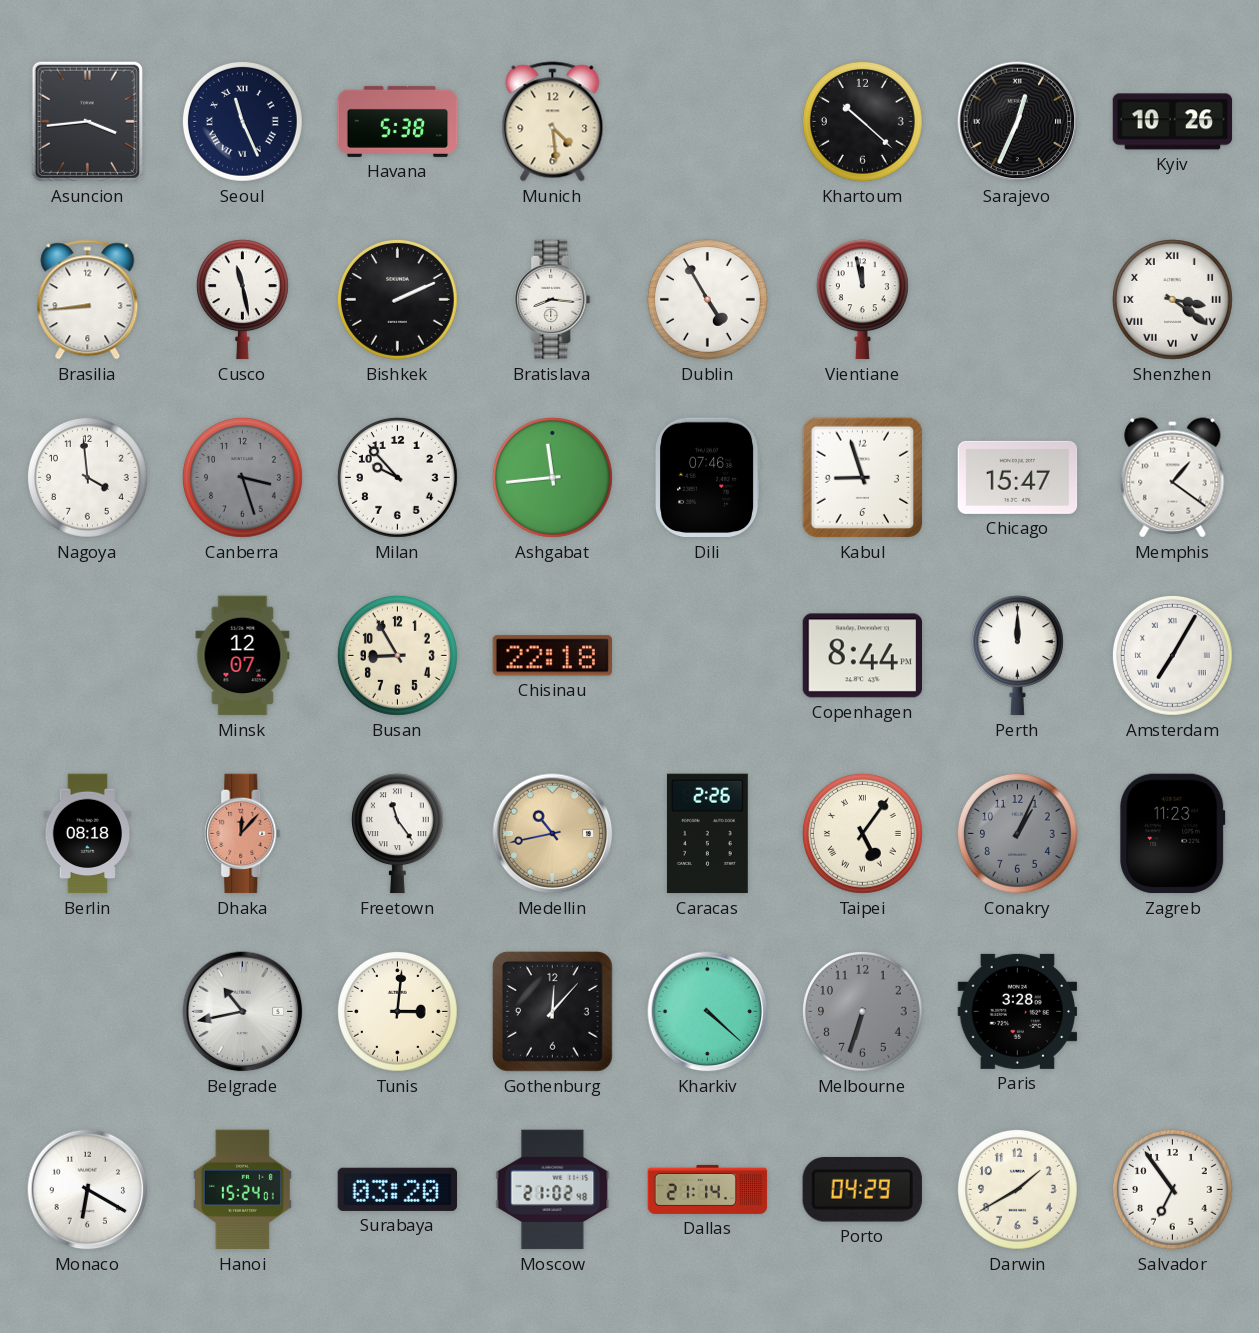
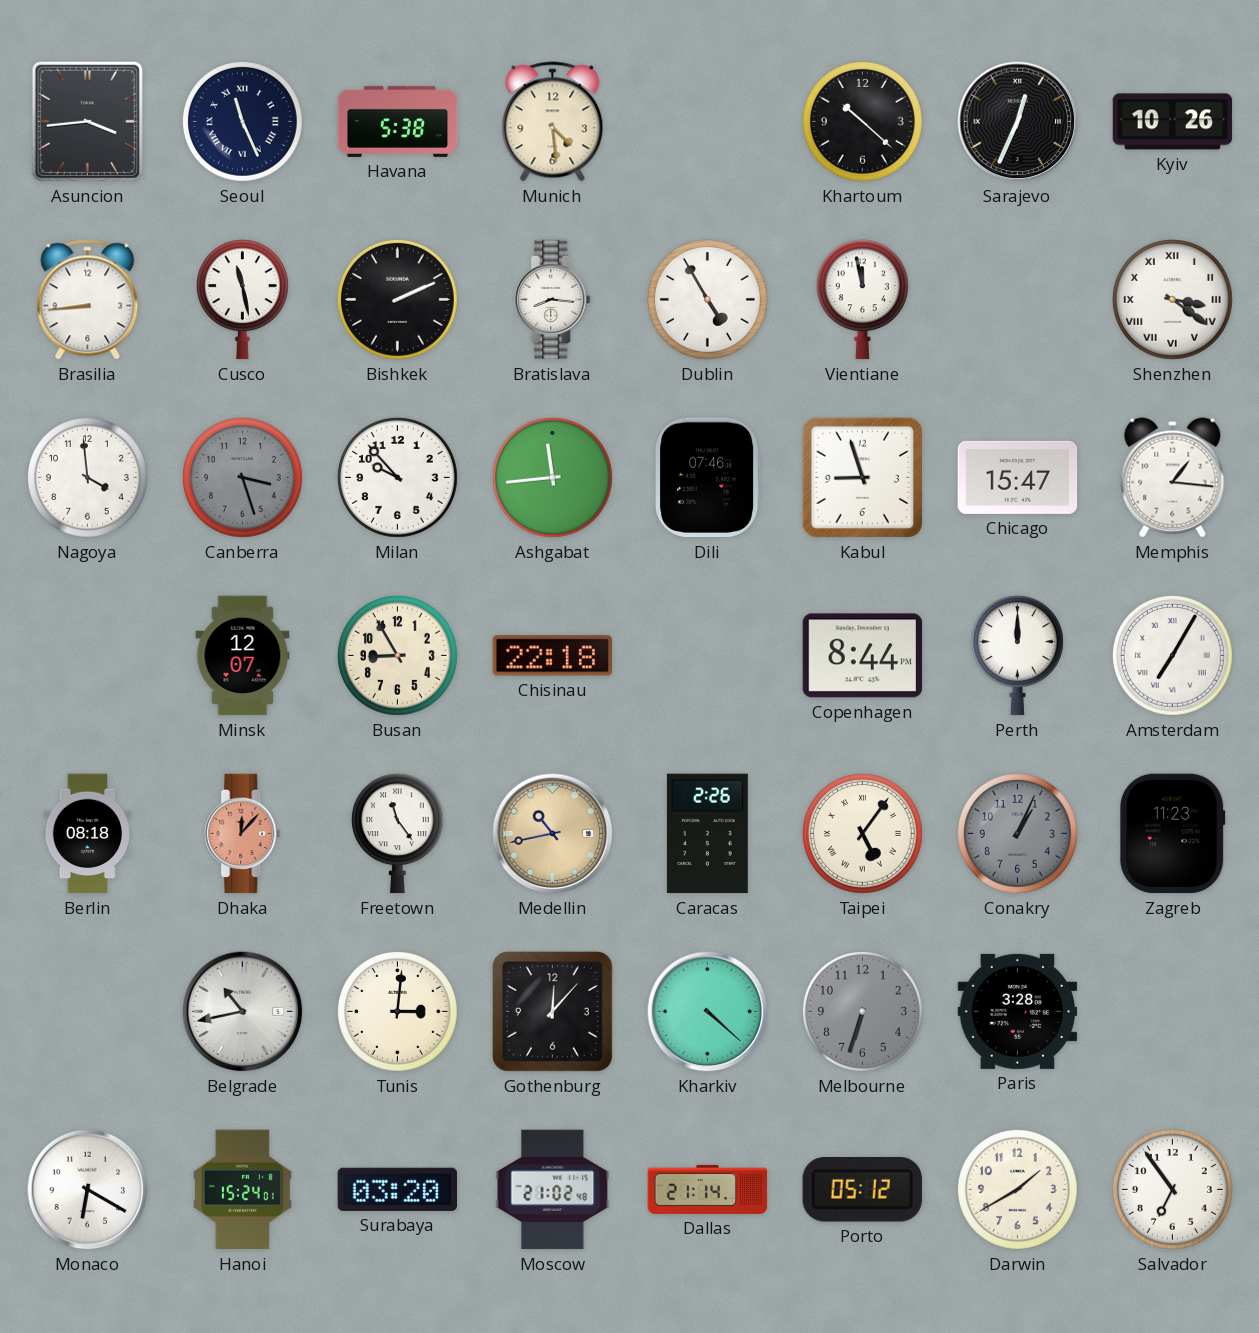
Memphis: 1:21 -> 1:16
Porto: 04:29 -> 05:12
